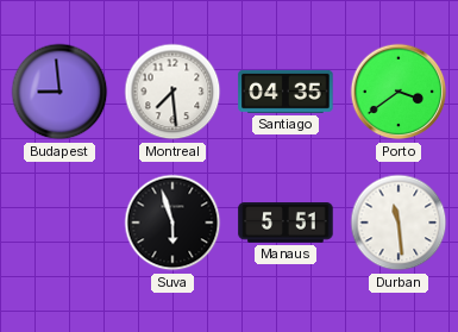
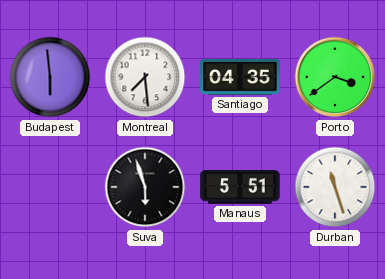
Budapest: 8:59 -> 5:59
Durban: 11:29 -> 11:27
